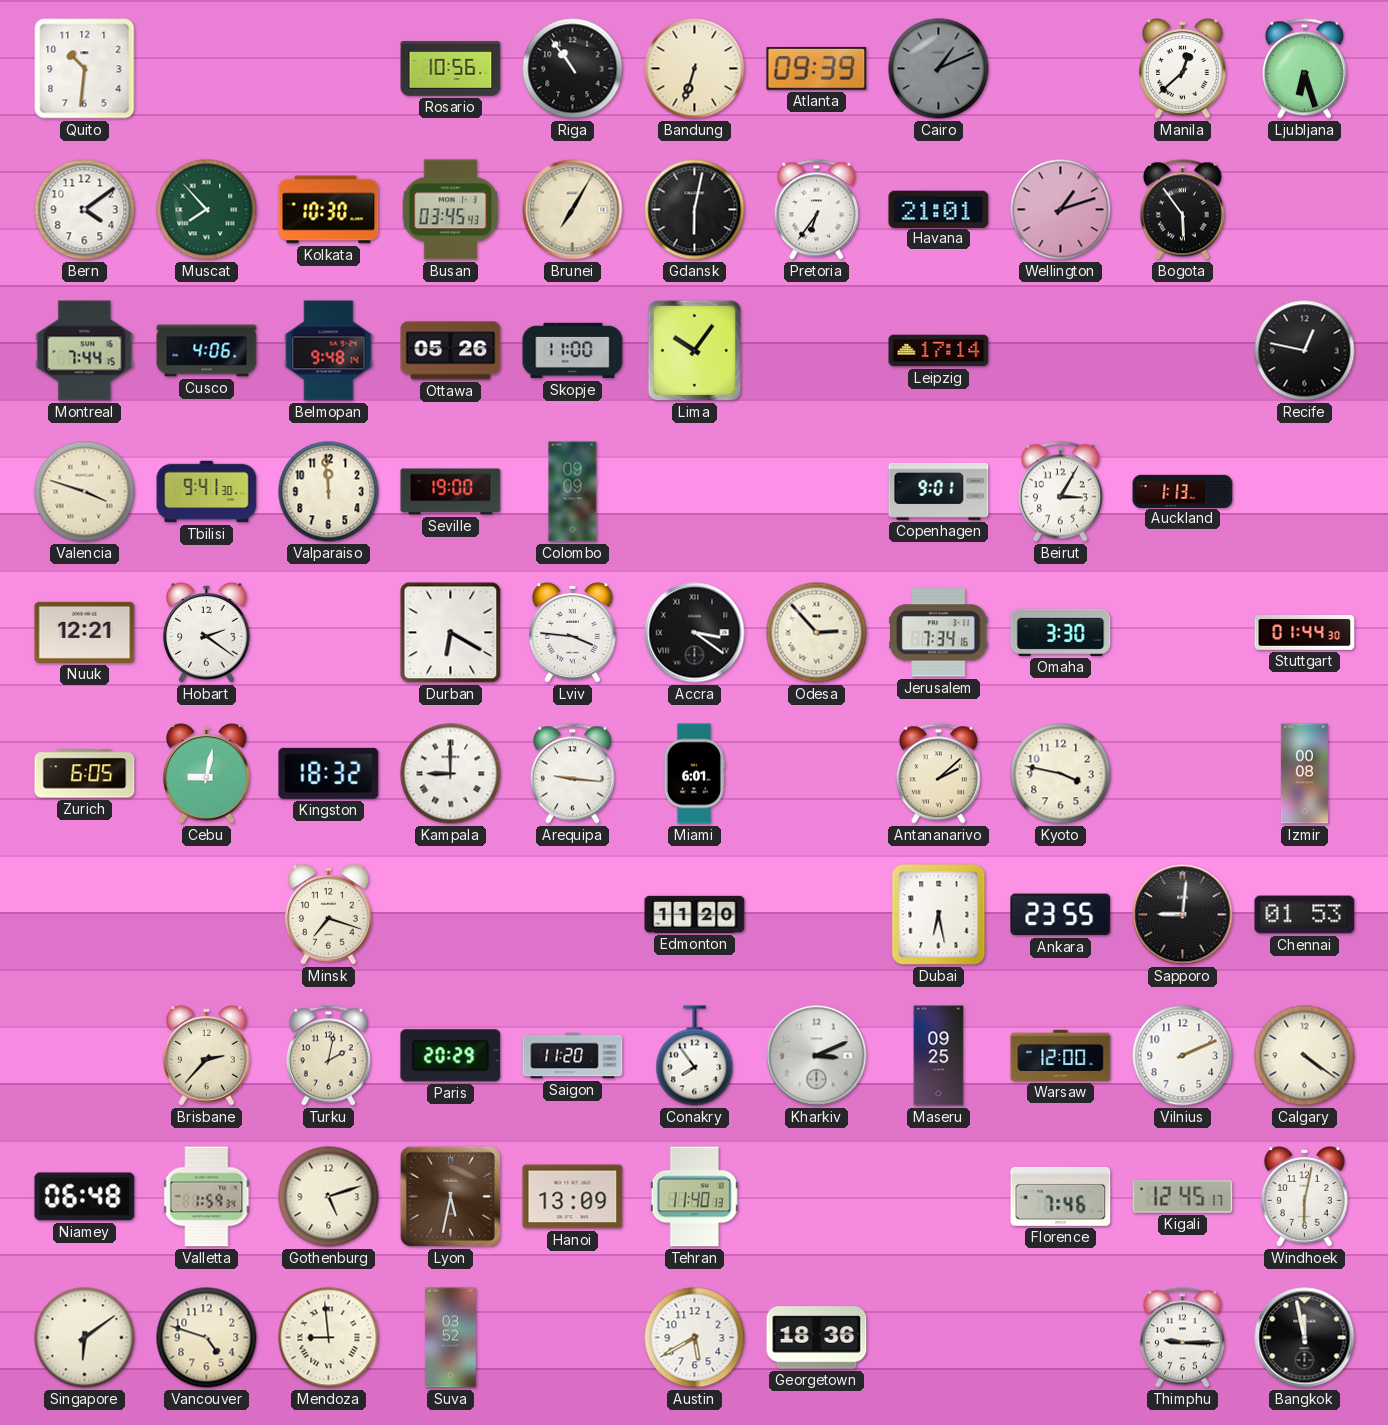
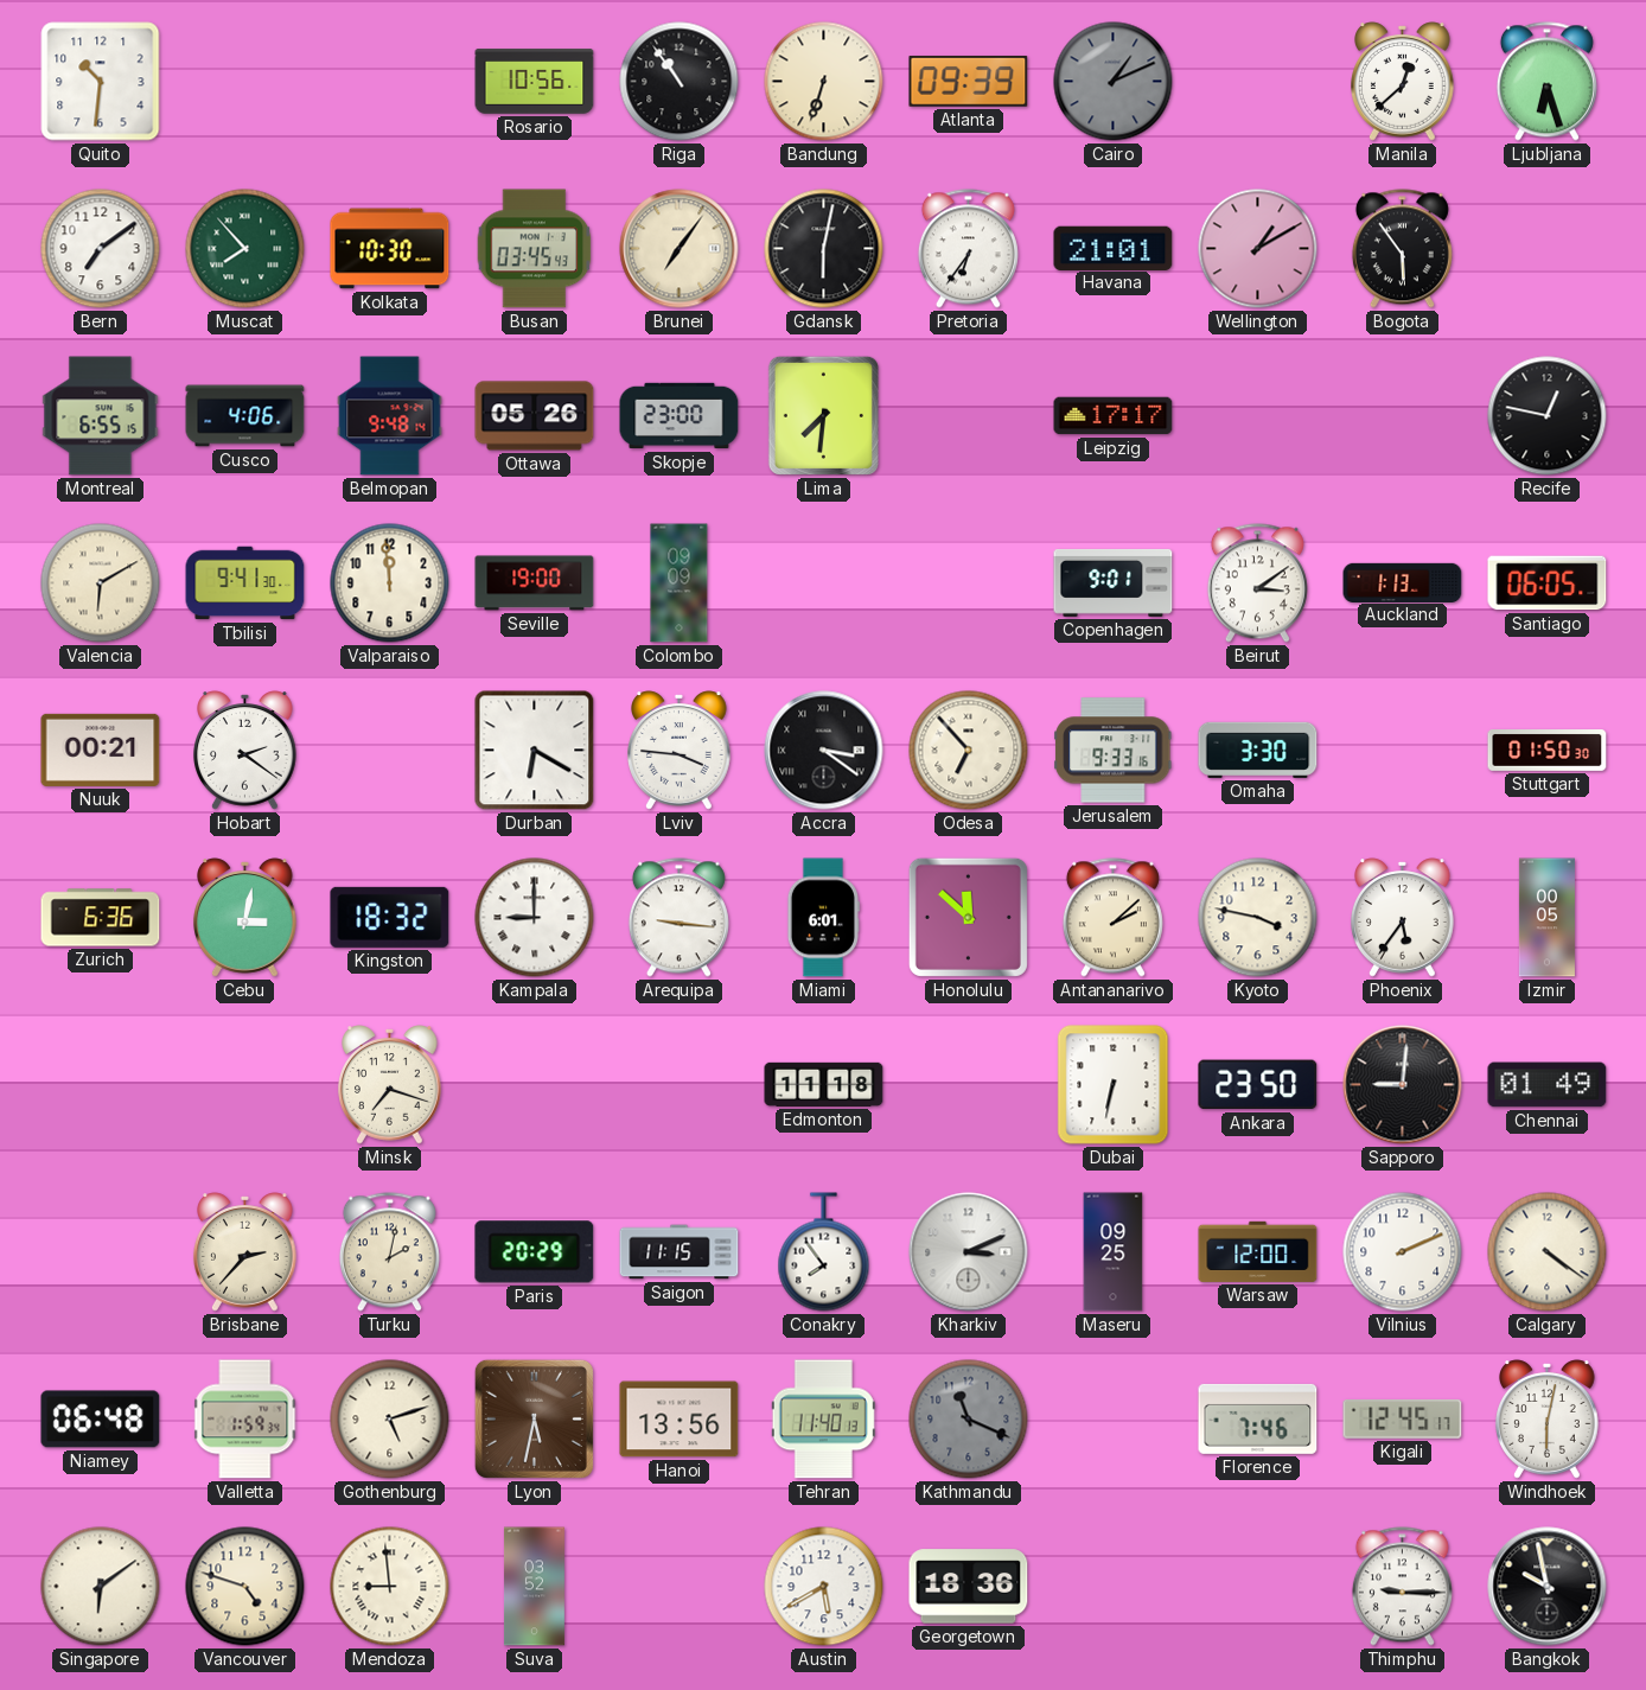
Bern: 4:09 -> 7:09
Brunei: 7:05 -> 7:06
Wellington: 1:12 -> 1:10
Montreal: 7:44 -> 6:55
Skopje: 11:00 -> 23:00
Lima: 10:06 -> 7:31
Leipzig: 17:14 -> 17:17
Valencia: 3:48 -> 6:10
Beirut: 3:05 -> 3:09
Santiago: none -> 06:05
Nuuk: 12:21 -> 00:21
Odesa: 2:53 -> 6:53
Jerusalem: 7:34 -> 9:33
Stuttgart: 01:44 -> 01:50
Zurich: 6:05 -> 6:36
Cebu: 9:02 -> 3:02
Honolulu: none -> 11:52
Phoenix: none -> 5:36
Izmir: 00:08 -> 00:05
Edmonton: 11:20 -> 11:18
Dubai: 6:28 -> 6:32
Ankara: 23:55 -> 23:50
Chennai: 01:53 -> 01:49
Saigon: 11:20 -> 11:15
Hanoi: 13:09 -> 13:56
Kathmandu: none -> 11:19
Bangkok: 11:58 -> 9:58
